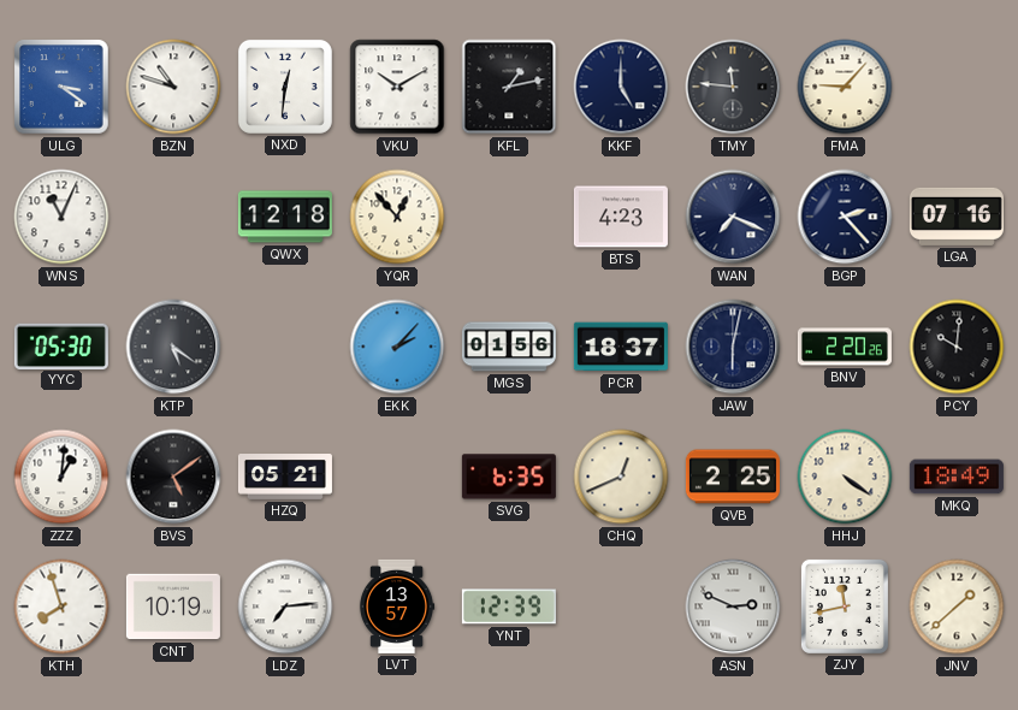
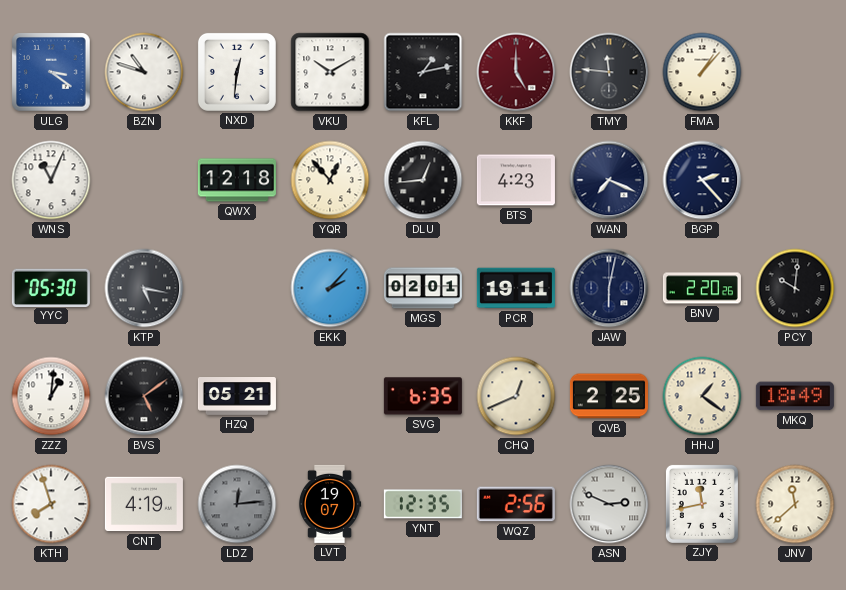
KKF dial: navy -> burgundy
FMA: 9:07 -> 1:07
DLU: none -> 12:44
LGA: 07:16 -> none
KTP: 5:21 -> 5:17
MGS: 01:56 -> 02:01
PCR: 18:37 -> 19:11
HHJ: 4:21 -> 1:21
CNT: 10:19 -> 4:19
LDZ: 7:14 -> 12:14
LDZ dial: white -> grey
LVT: 13:57 -> 19:07
YNT: 12:39 -> 12:35
WQZ: none -> 2:56
JNV: 1:38 -> 11:38
